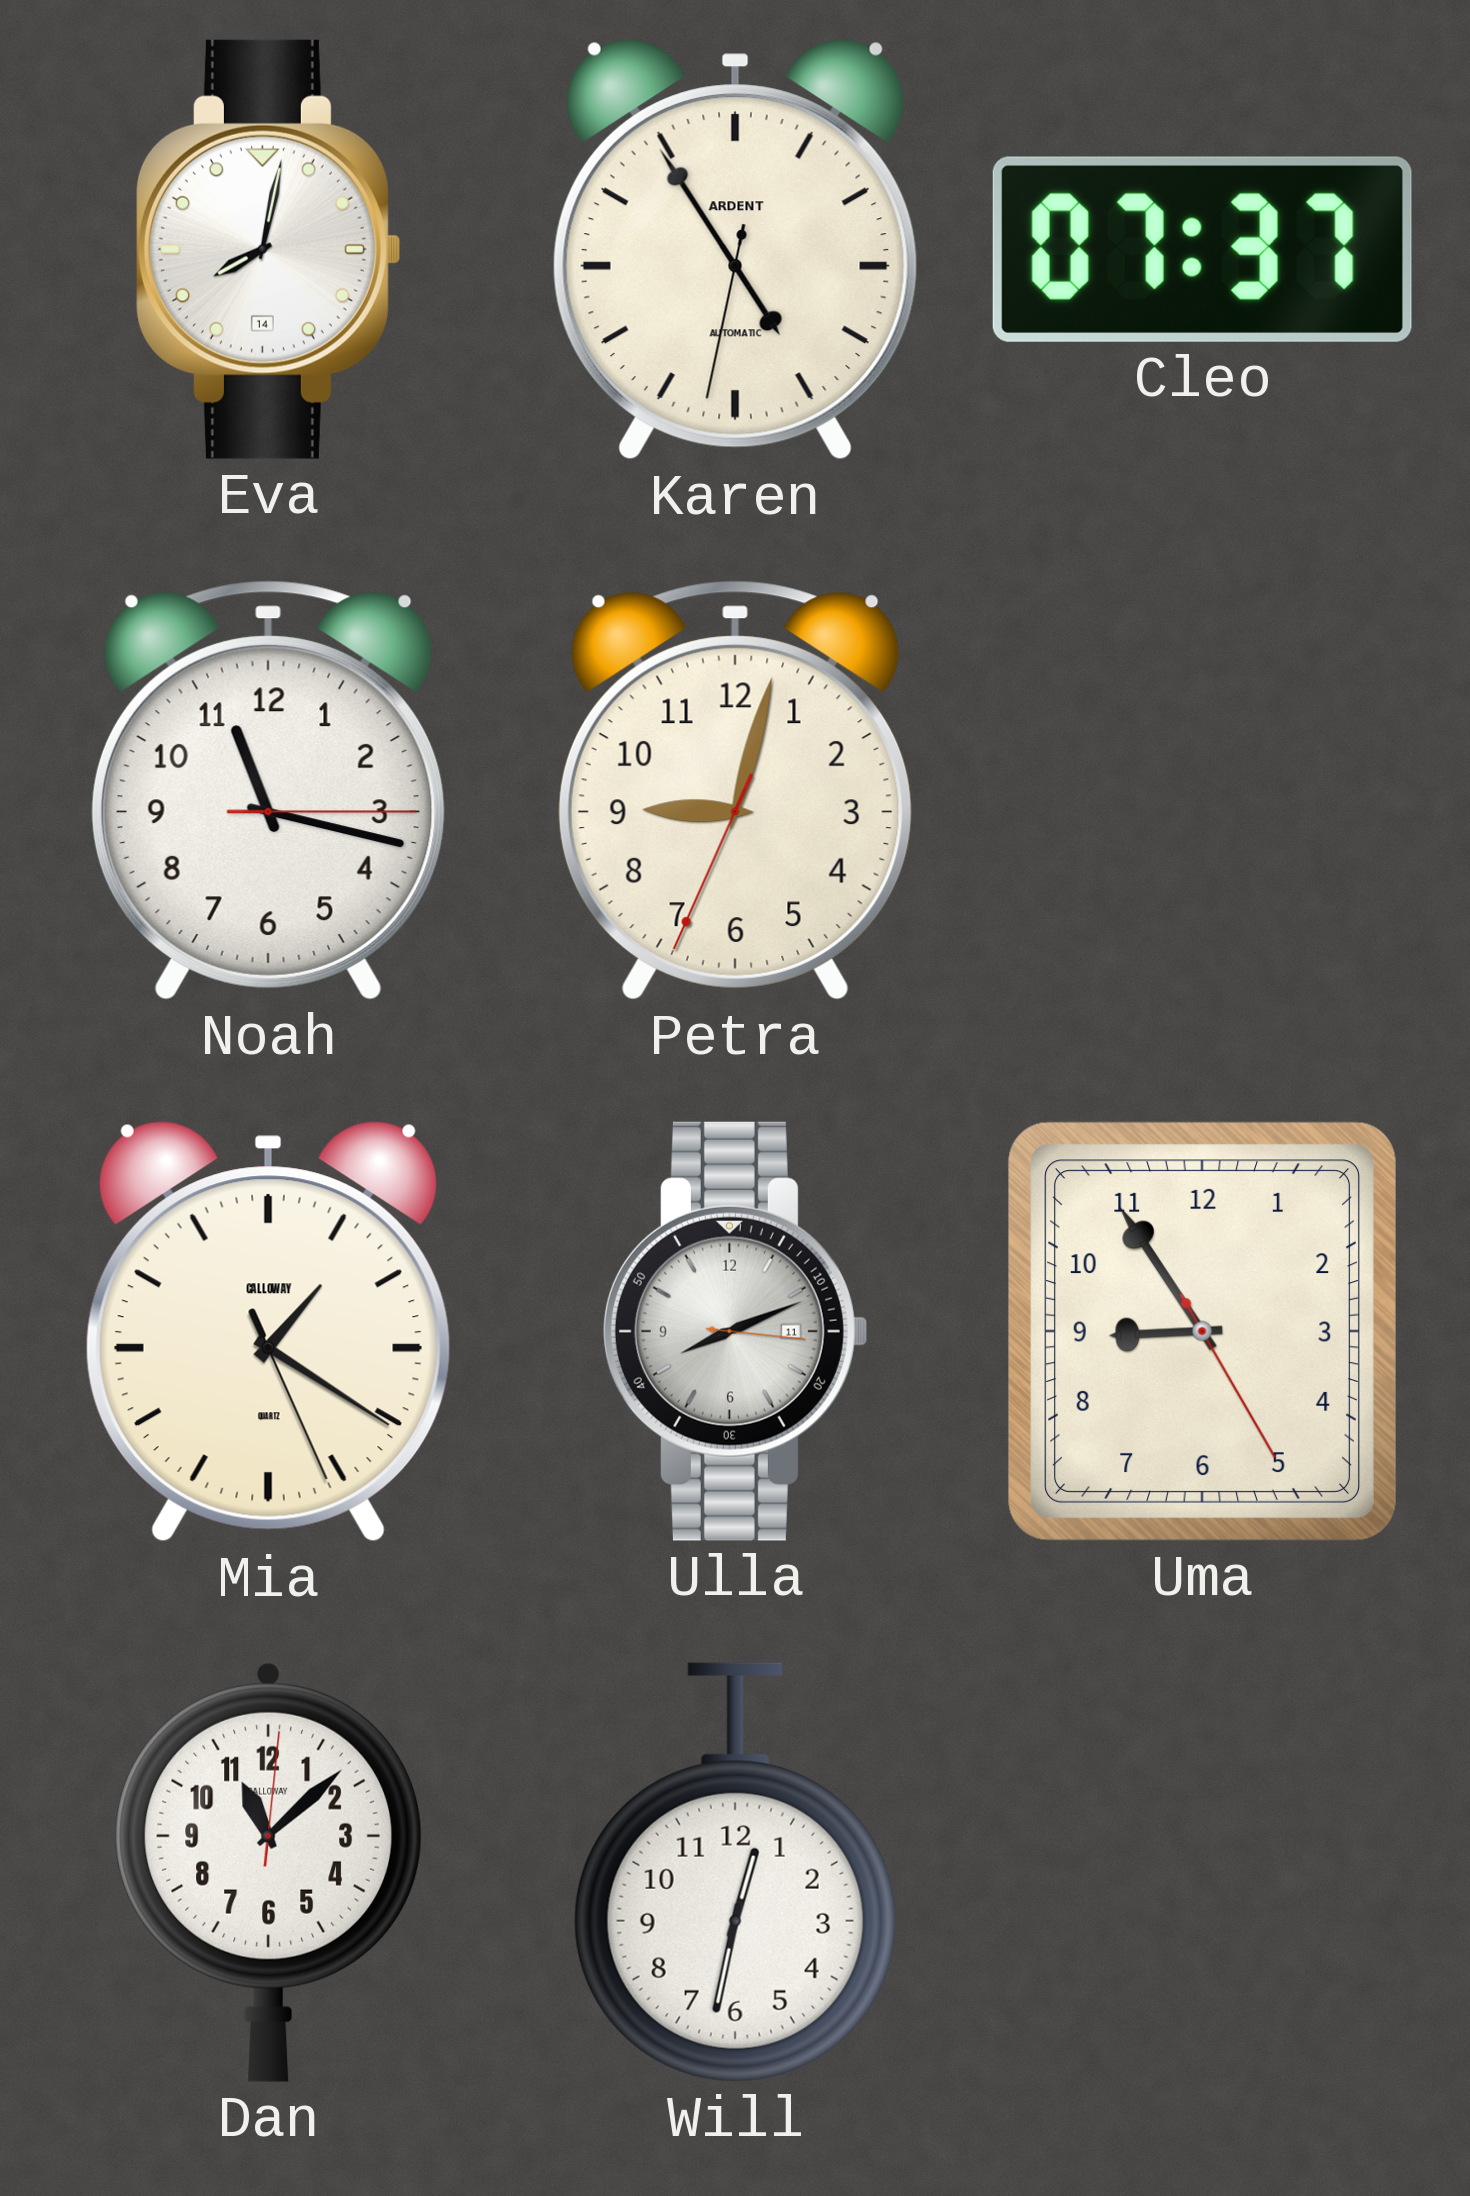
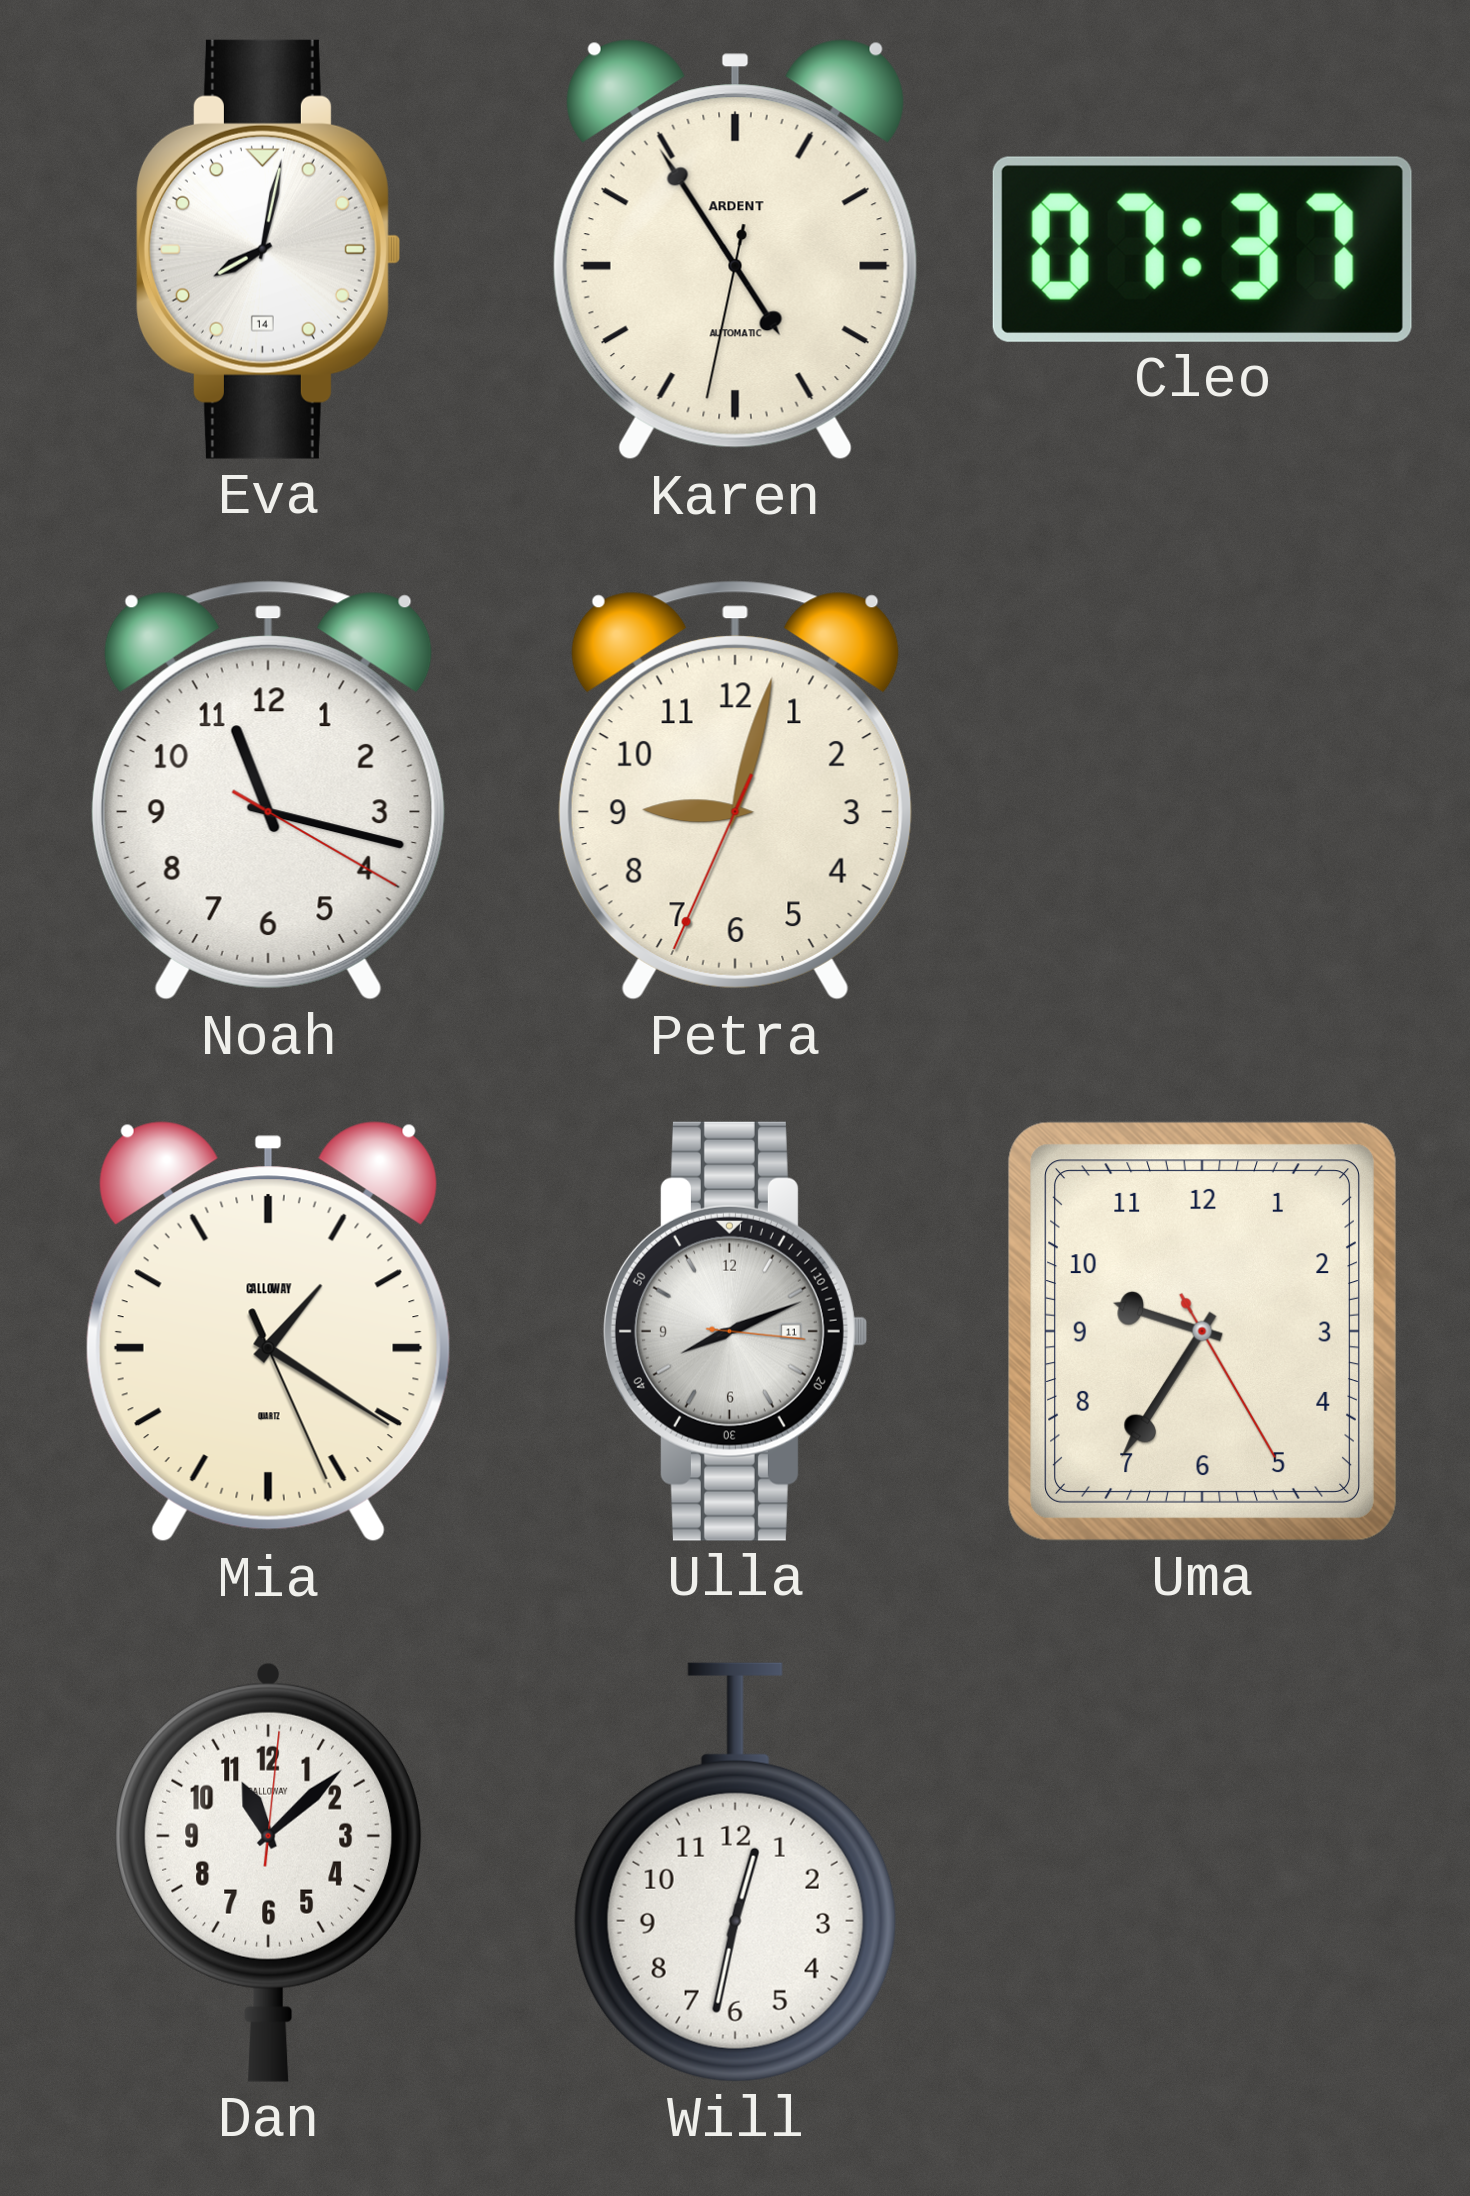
Noah: 11:17:15 -> 11:17:20
Uma: 8:54 -> 9:35
